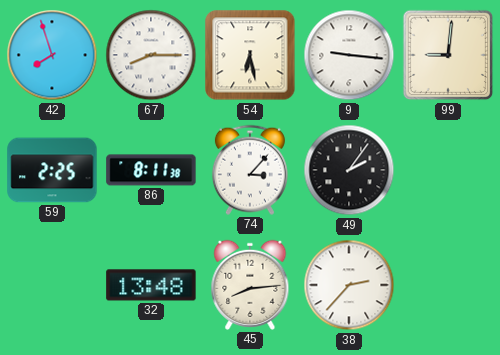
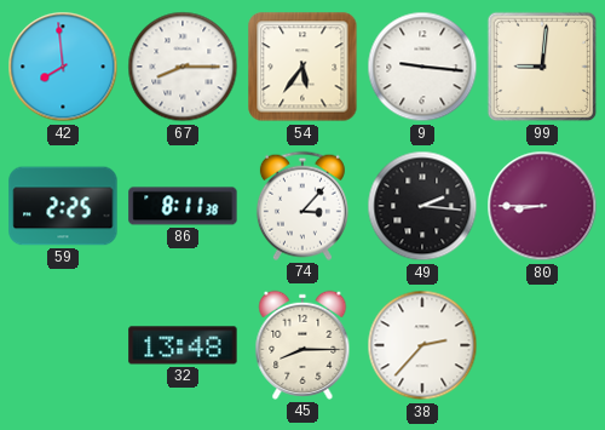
42: 7:57 -> 7:59
54: 6:28 -> 5:36
49: 2:06 -> 2:16
80: none -> 8:45
45: 8:14 -> 8:15
